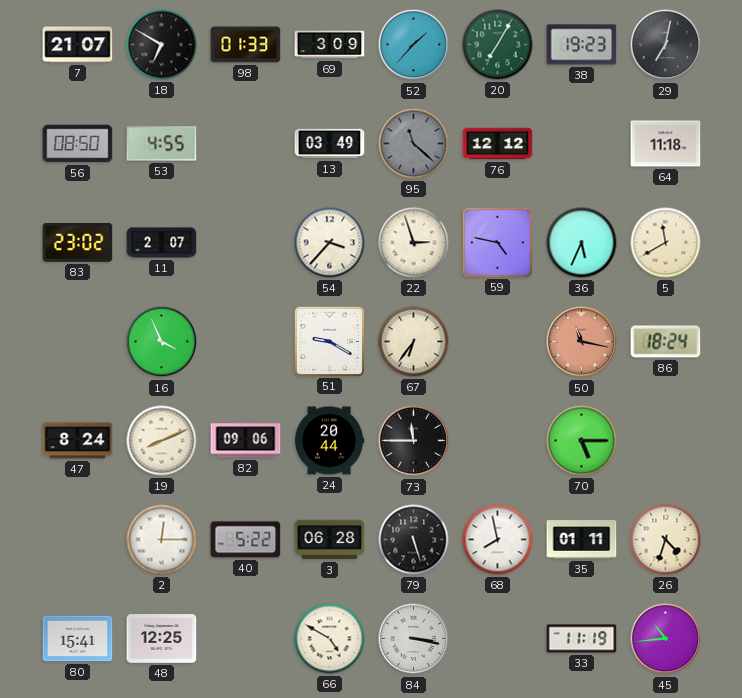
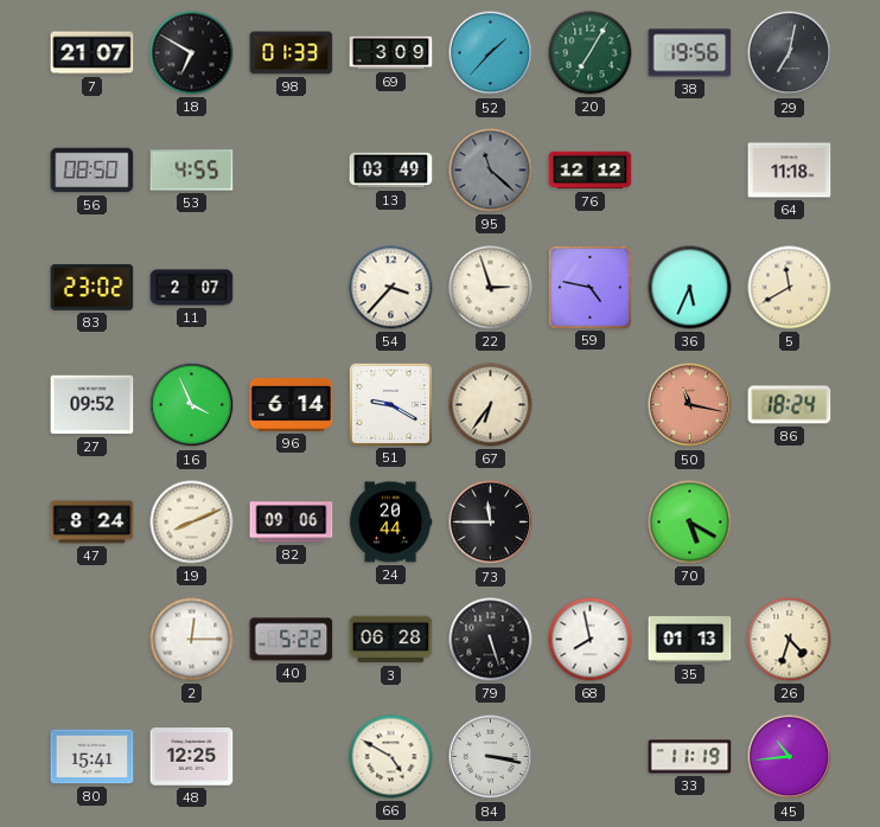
38: 19:23 -> 19:56
27: none -> 09:52
96: none -> 6:14
70: 5:15 -> 5:20
35: 01:11 -> 01:13
